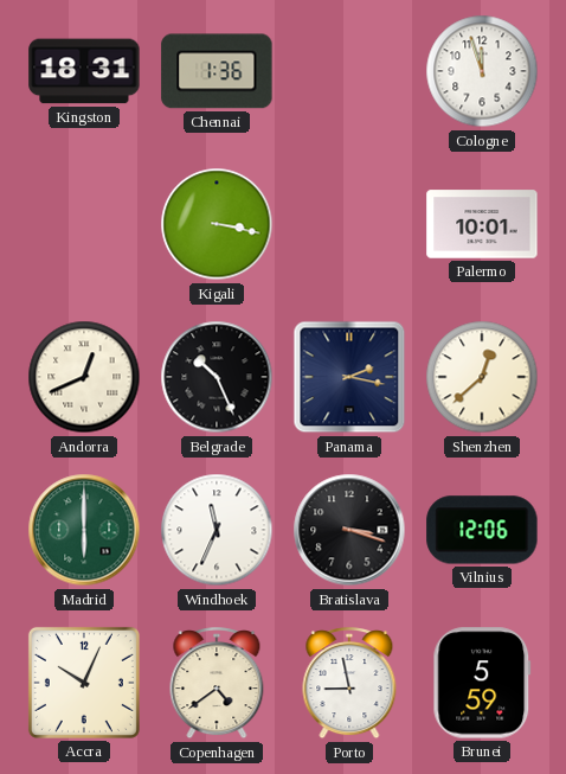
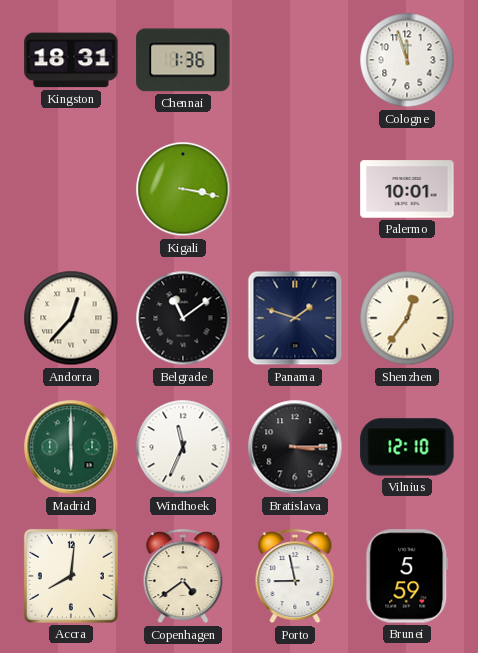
Andorra: 12:41 -> 12:37
Belgrade: 10:26 -> 11:09
Panama: 2:17 -> 1:48
Shenzhen: 12:38 -> 12:36
Bratislava: 3:18 -> 3:15
Vilnius: 12:06 -> 12:10
Accra: 10:04 -> 8:01
